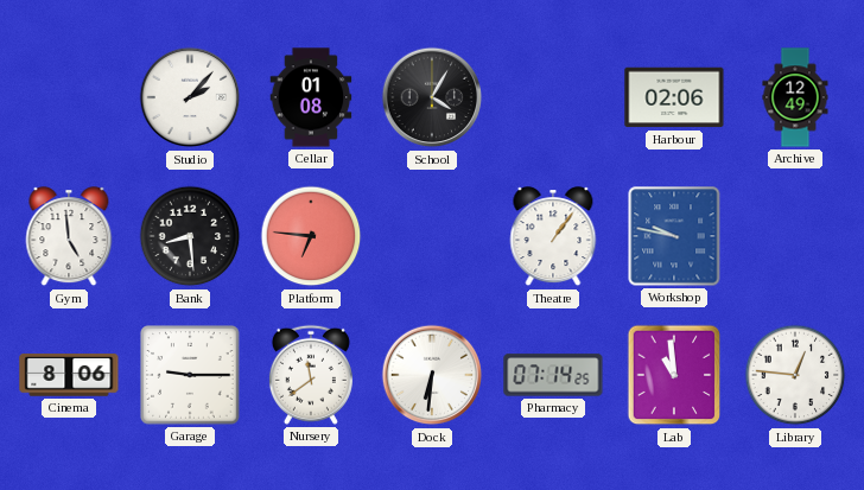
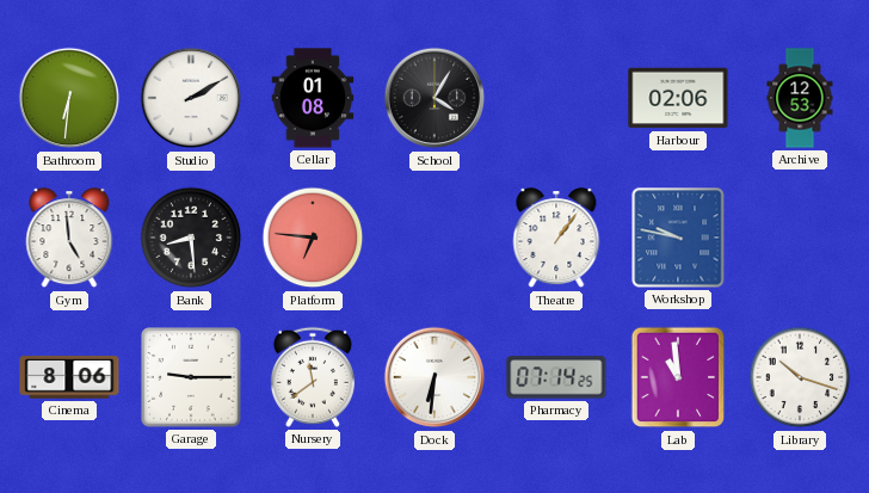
Bathroom: none -> 6:31
Studio: 2:07 -> 2:10
Archive: 12:49 -> 12:53
Library: 12:46 -> 10:18
